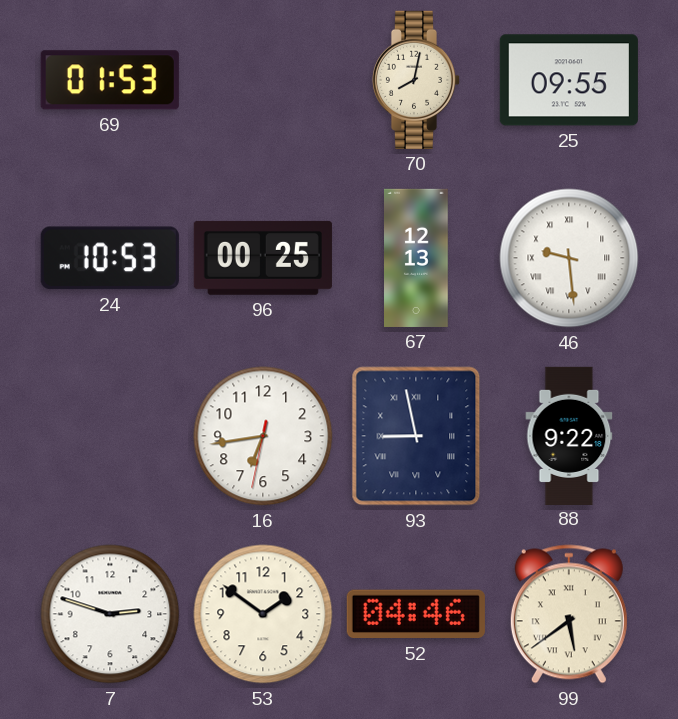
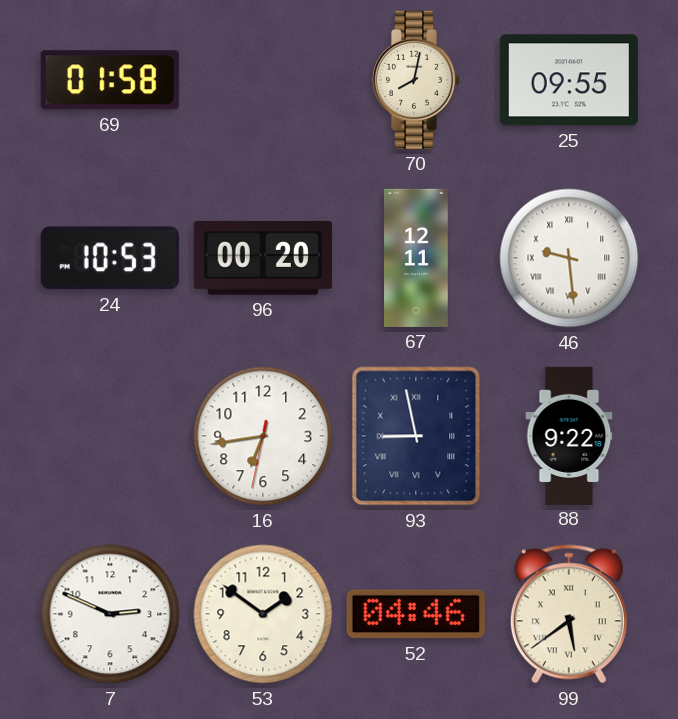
69: 01:53 -> 01:58
96: 00:25 -> 00:20
67: 12:13 -> 12:11
7: 2:48 -> 2:49
